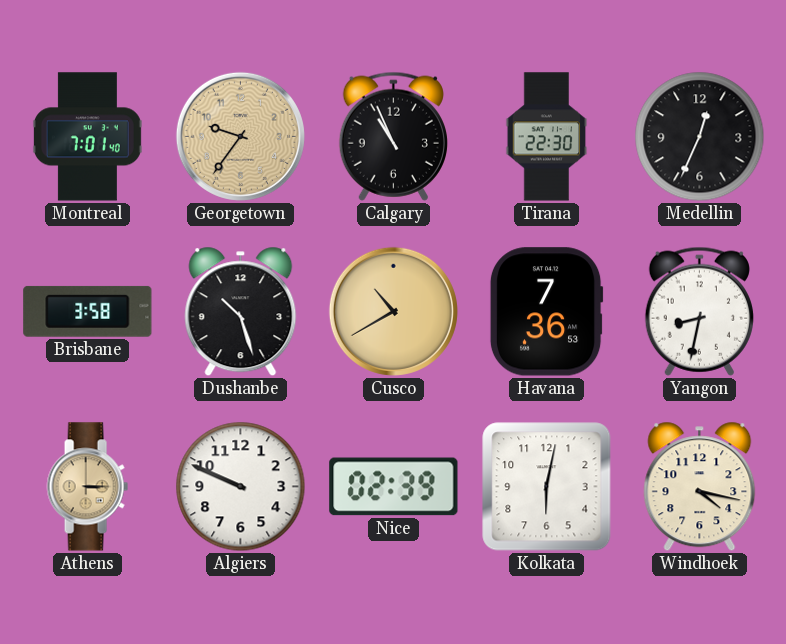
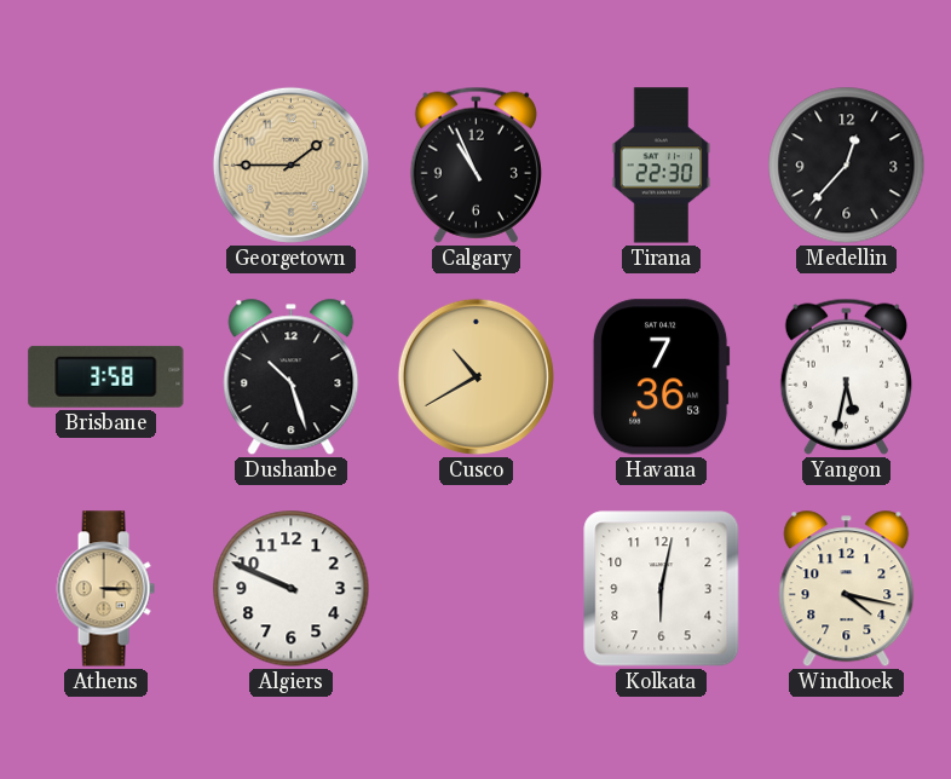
Montreal: 7:01 -> none
Georgetown: 9:36 -> 1:45
Medellin: 12:34 -> 12:37
Yangon: 8:32 -> 5:32
Nice: 02:39 -> none
